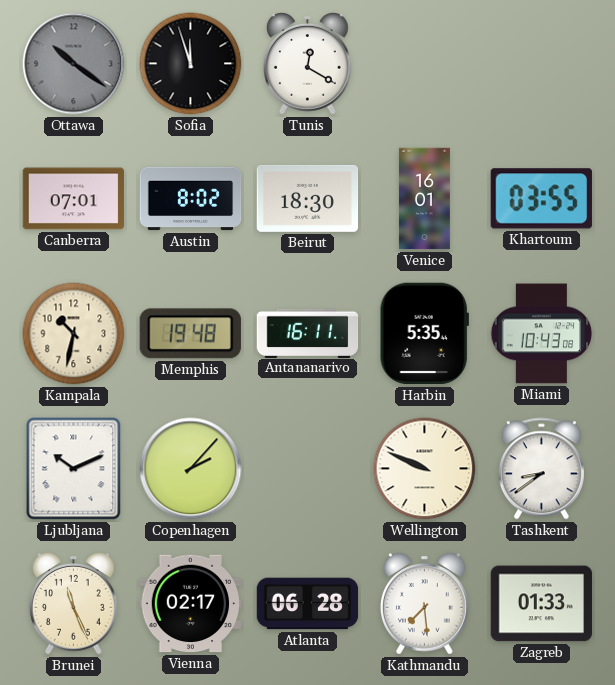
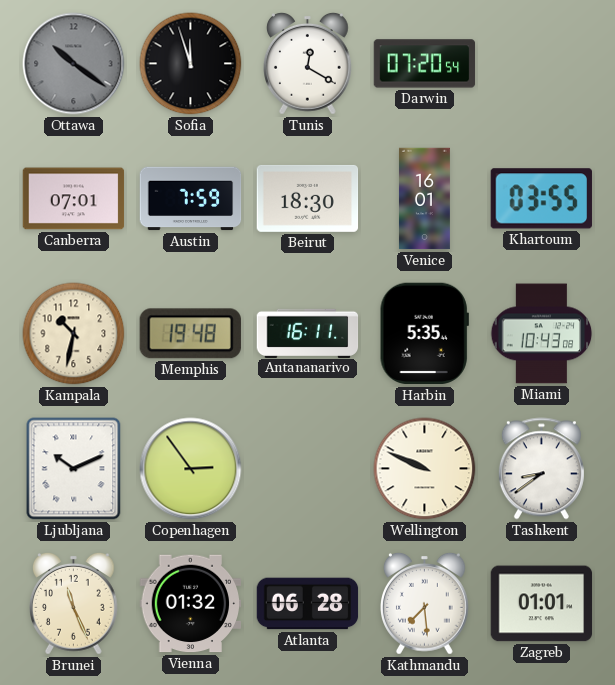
Darwin: none -> 07:20
Austin: 8:02 -> 7:59
Copenhagen: 2:07 -> 2:54
Vienna: 02:17 -> 01:32
Zagreb: 01:33 -> 01:01
